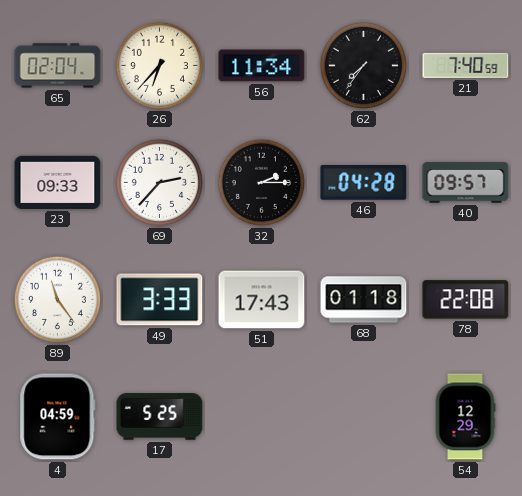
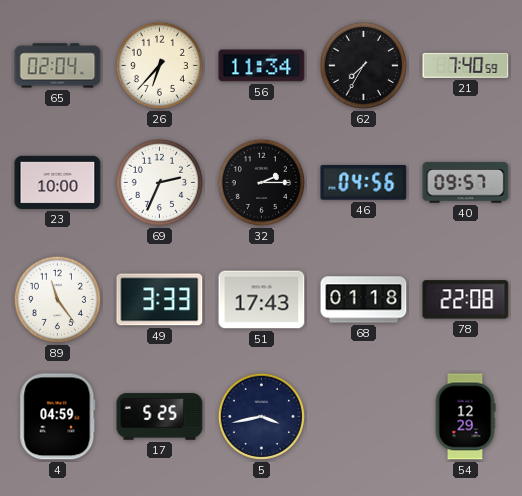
62: 7:36 -> 7:35
23: 09:33 -> 10:00
69: 2:37 -> 2:34
46: 04:28 -> 04:56
5: none -> 3:43
